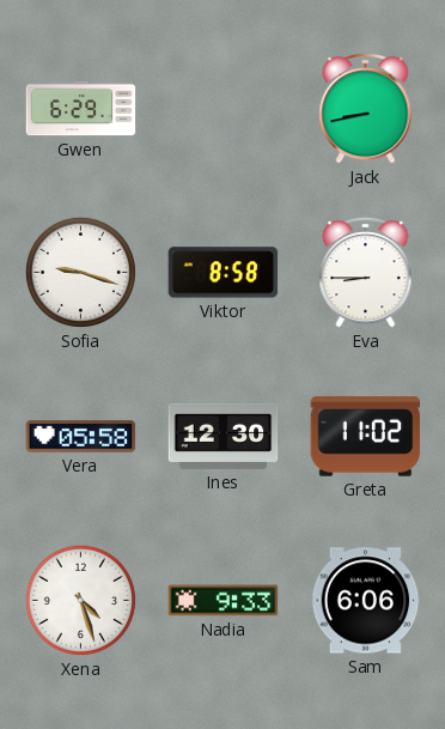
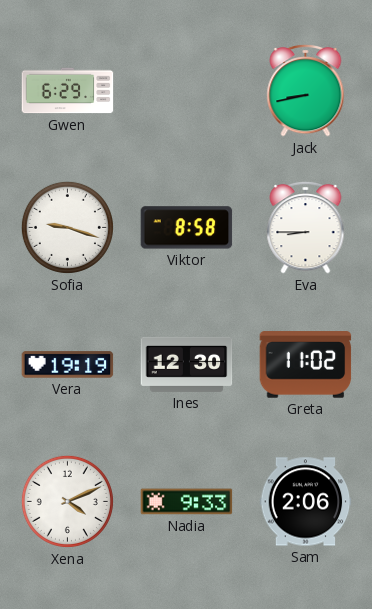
Vera: 05:58 -> 19:19
Xena: 4:27 -> 4:11
Sam: 6:06 -> 2:06
